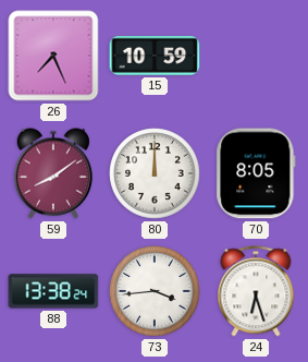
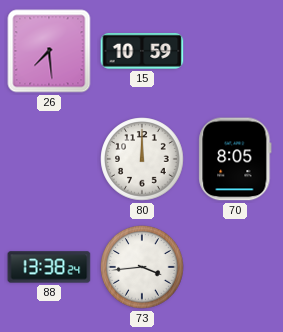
26: 7:26 -> 7:29
59: 8:09 -> none
24: 6:27 -> none
